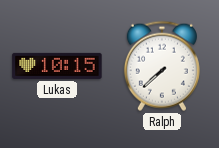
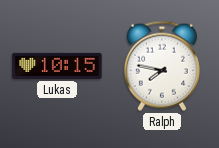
Ralph: 7:38 -> 7:47
